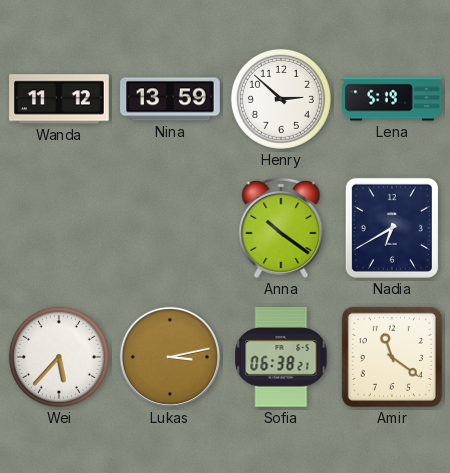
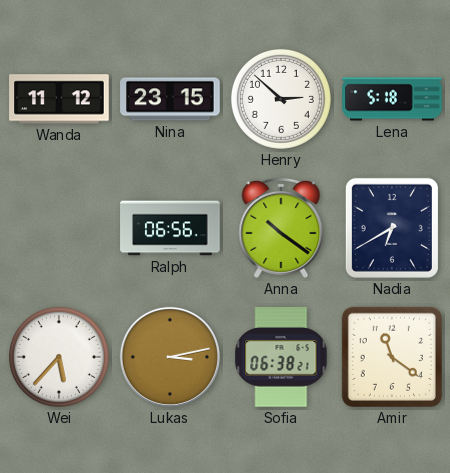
Nina: 13:59 -> 23:15
Lena: 5:19 -> 5:18
Ralph: none -> 06:56
